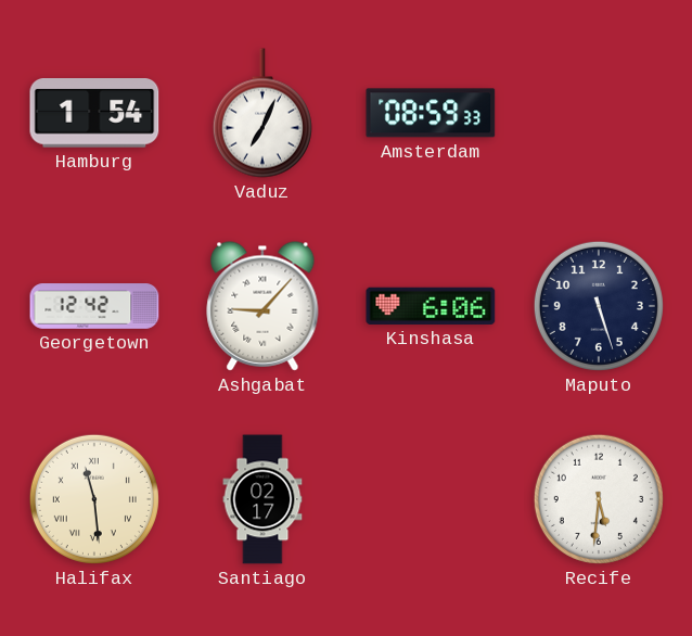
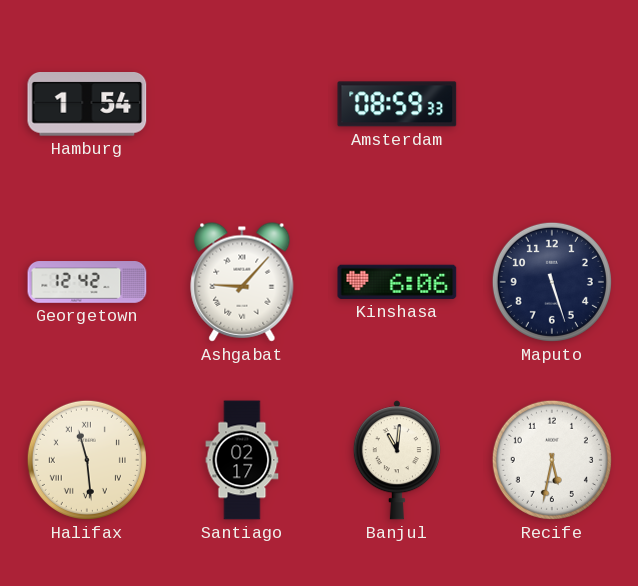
Vaduz: 7:04 -> none
Banjul: none -> 11:01
Recife: 5:31 -> 5:32
